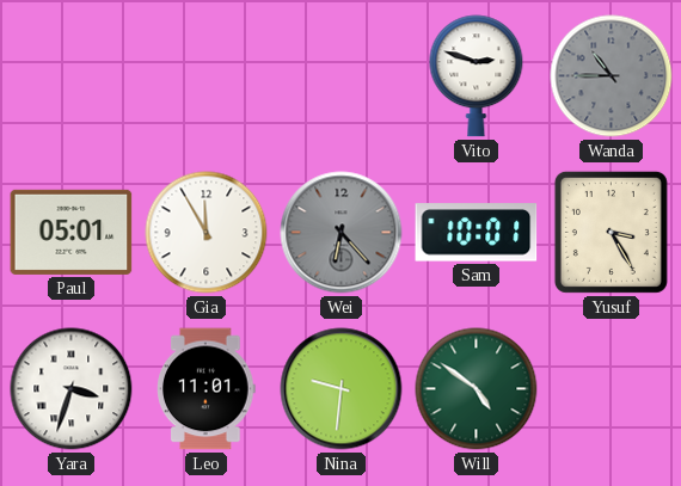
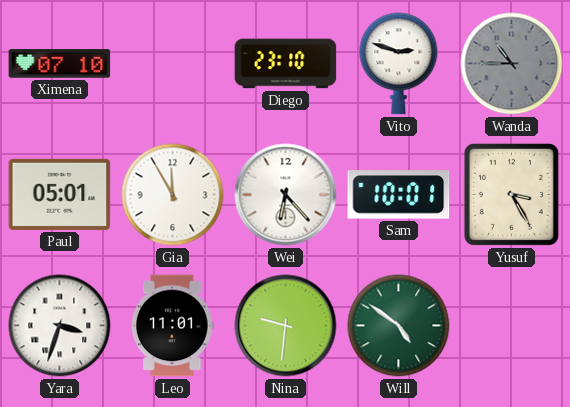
Ximena: none -> 07:10
Diego: none -> 23:10
Wei dial: grey -> white
